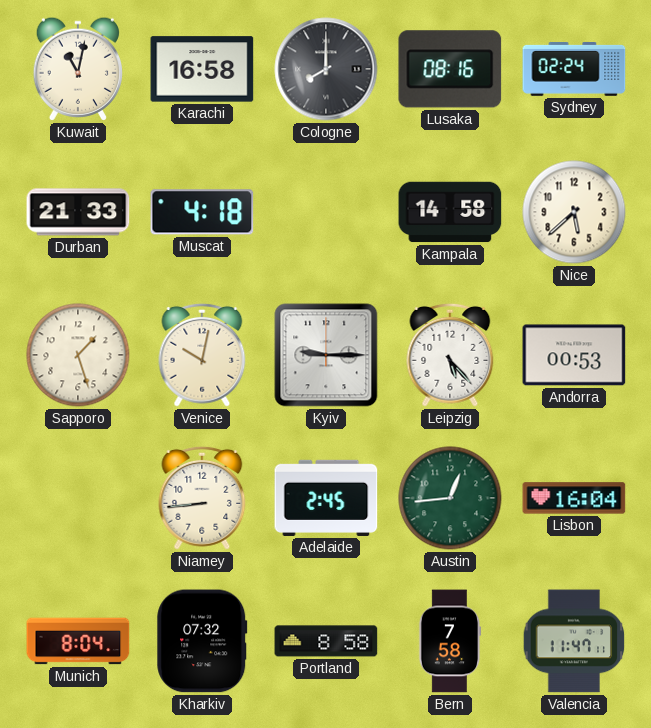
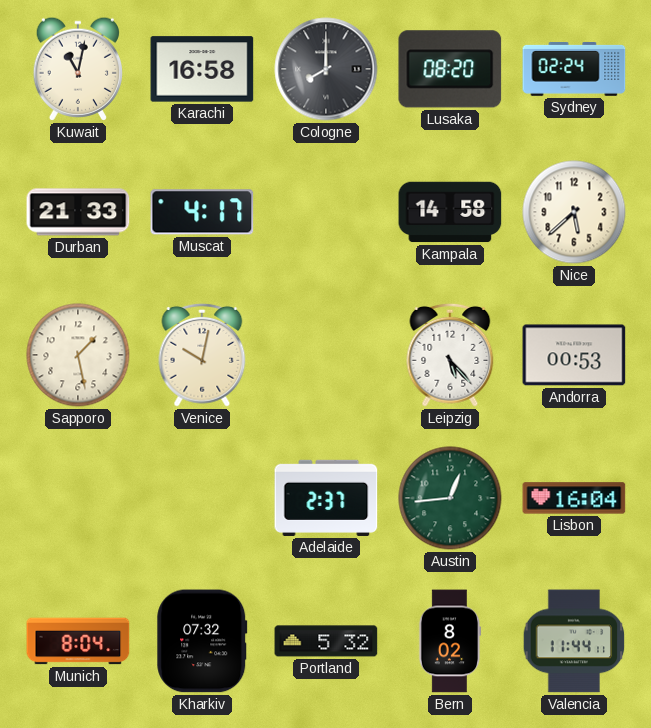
Lusaka: 08:16 -> 08:20
Muscat: 4:18 -> 4:17
Sapporo: 1:27 -> 1:28
Kyiv: 9:15 -> none
Niamey: 8:44 -> none
Adelaide: 2:45 -> 2:37
Portland: 8:58 -> 5:32
Bern: 7:58 -> 8:02
Valencia: 11:47 -> 11:44
